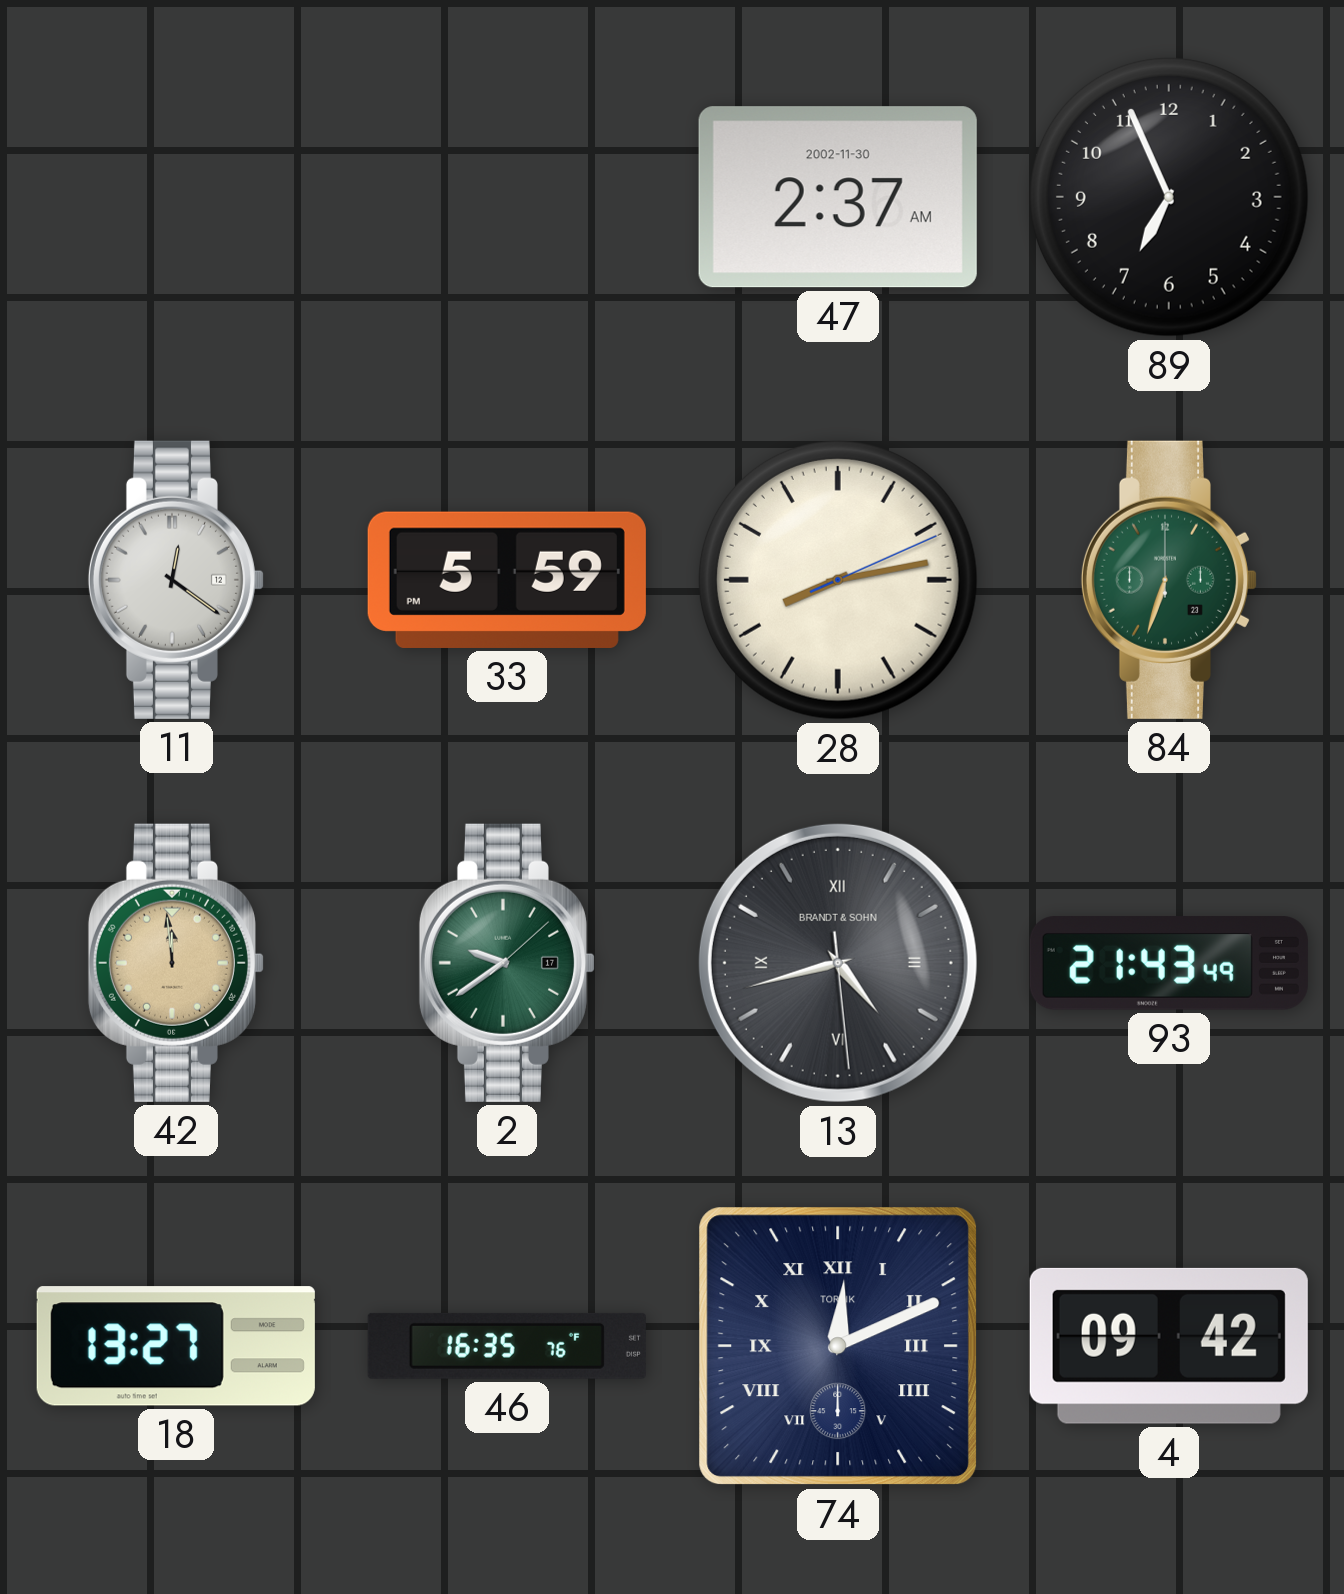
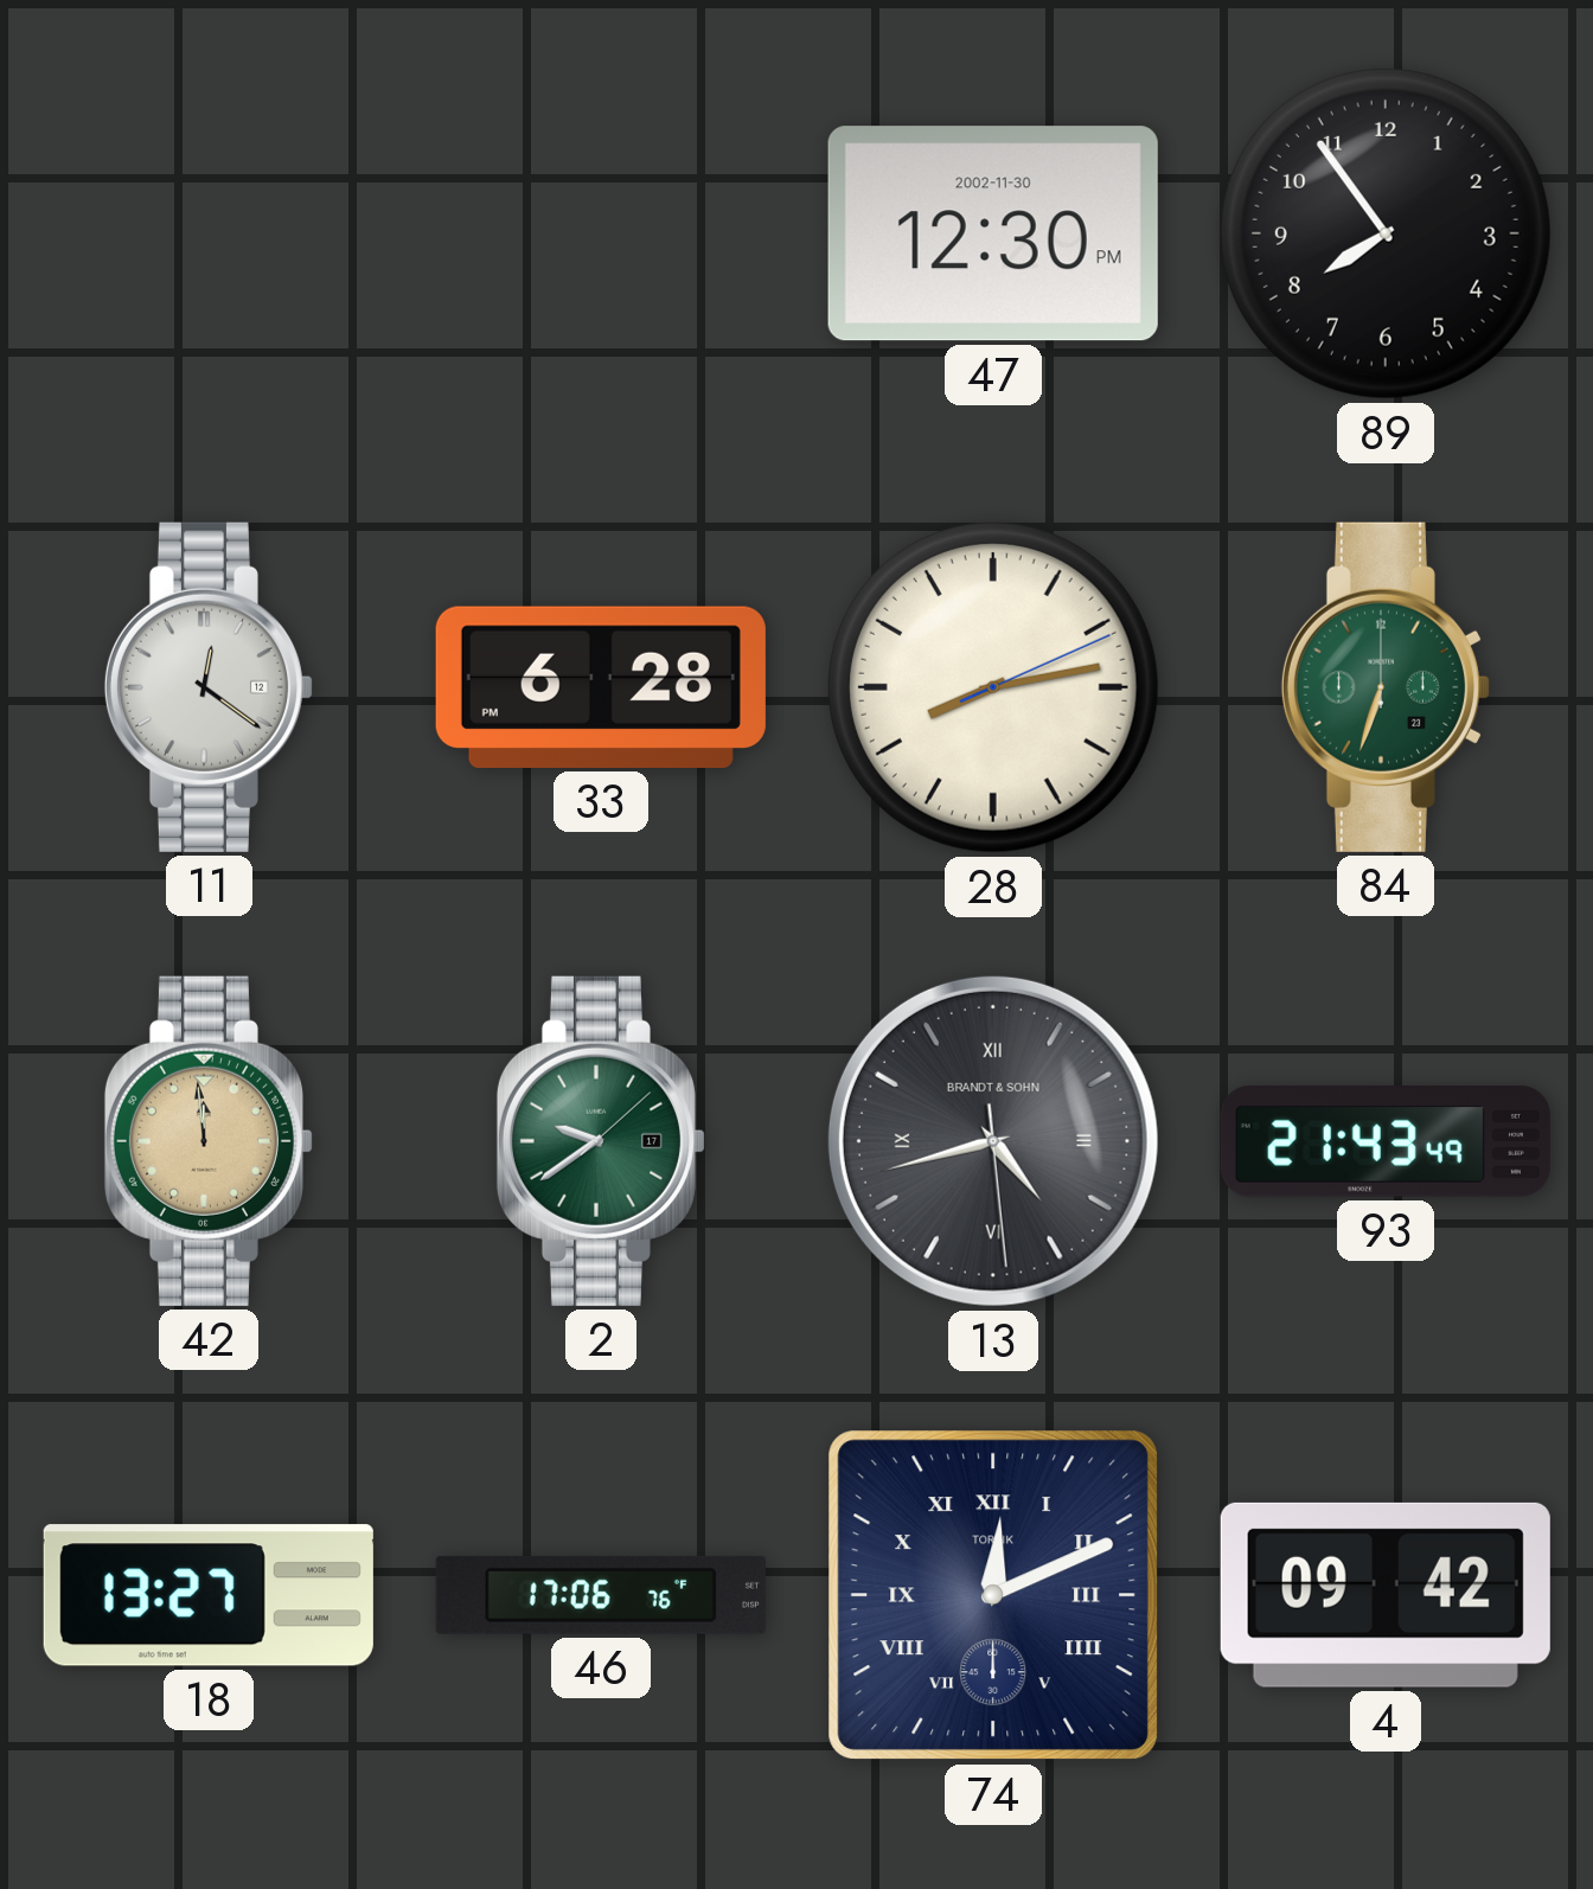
47: 2:37 -> 12:30
89: 6:56 -> 7:54
33: 5:59 -> 6:28
46: 16:35 -> 17:06
